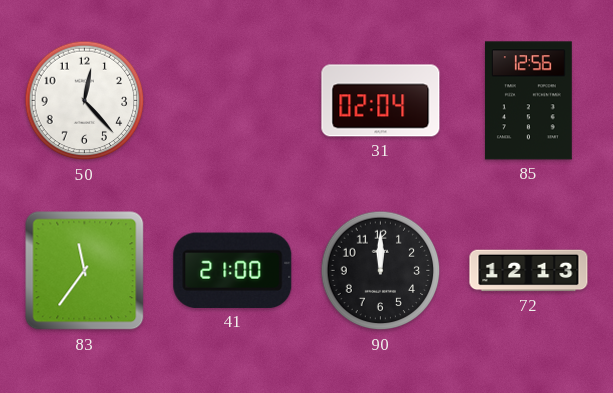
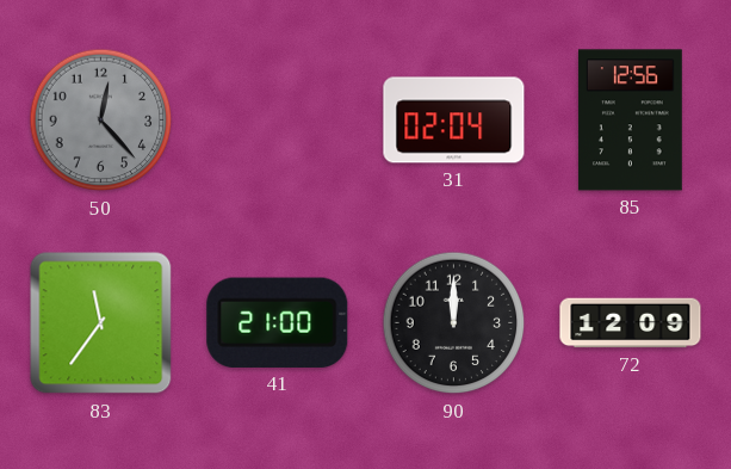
50 dial: white -> grey
72: 12:13 -> 12:09
